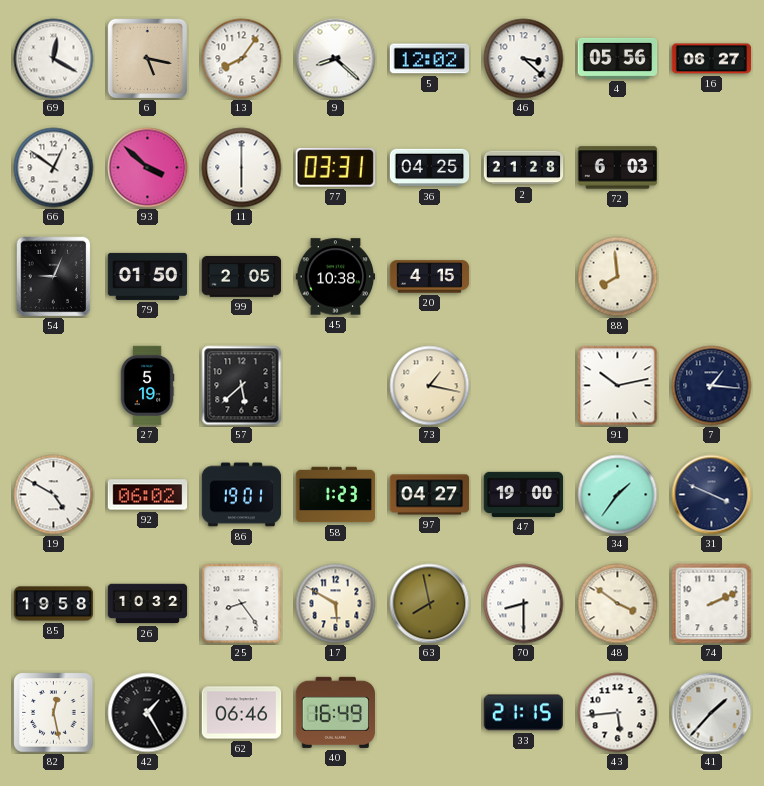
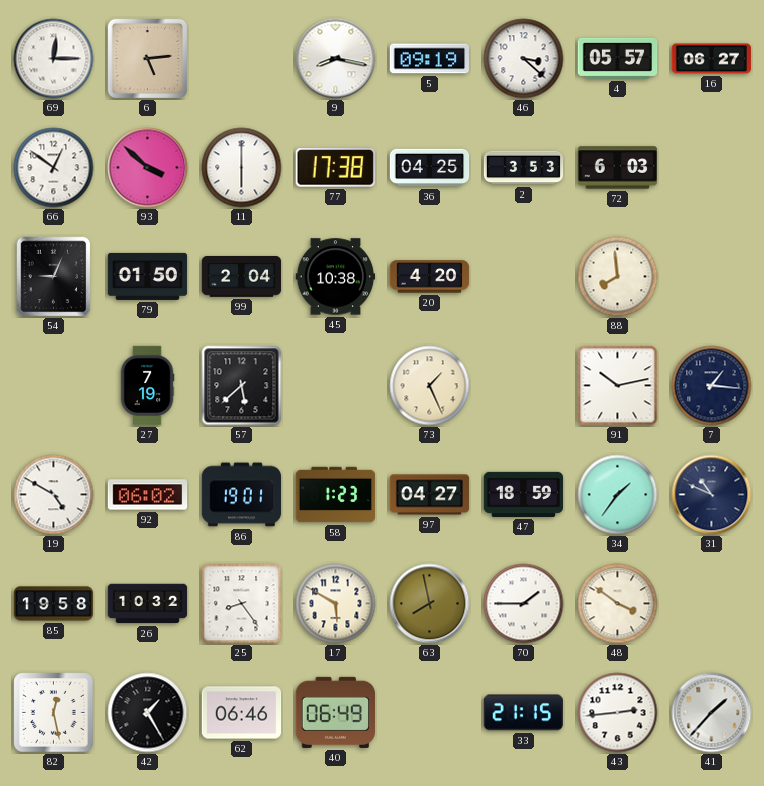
69: 12:20 -> 12:15
6: 5:17 -> 5:14
13: 8:06 -> none
9: 8:22 -> 8:17
5: 12:02 -> 09:19
4: 05:56 -> 05:57
77: 03:31 -> 17:38
2: 21:28 -> 3:53
99: 2:05 -> 2:04
20: 4:15 -> 4:20
27: 5:19 -> 7:19
73: 1:17 -> 1:26
47: 19:00 -> 18:59
31: 3:49 -> 10:49
70: 8:30 -> 1:45
74: 2:11 -> none
40: 16:49 -> 06:49
43: 5:44 -> 2:44
